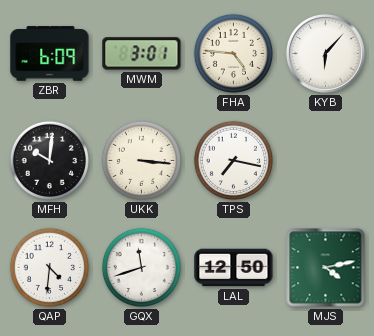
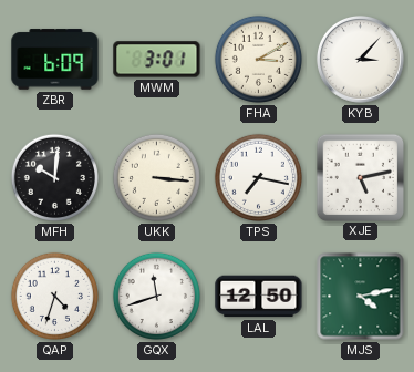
FHA: 4:46 -> 3:10
KYB: 6:07 -> 3:07
XJE: none -> 5:13
QAP: 4:31 -> 4:33
